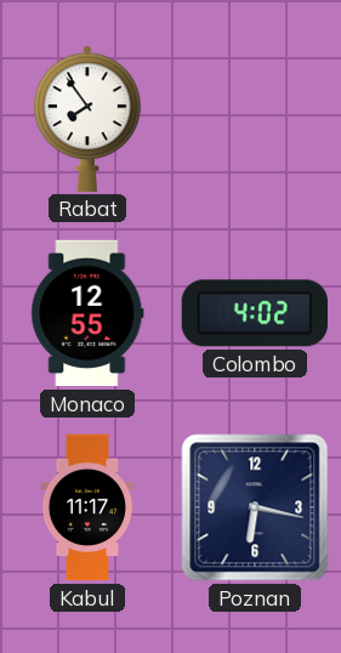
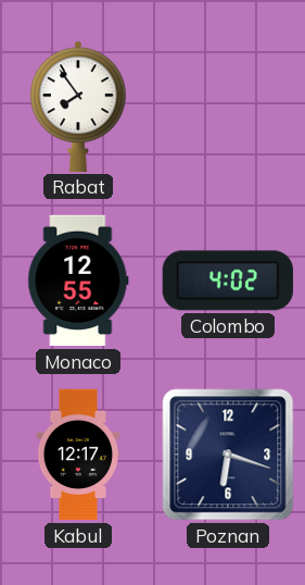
Kabul: 11:17 -> 12:17
Poznan: 6:17 -> 6:18
